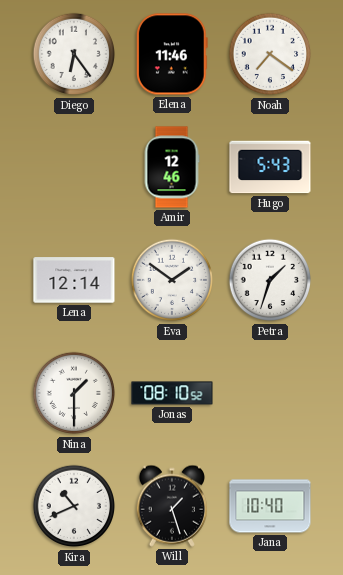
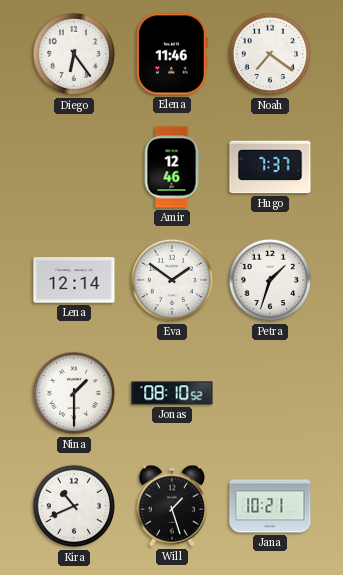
Hugo: 5:43 -> 7:37
Jana: 10:40 -> 10:21
